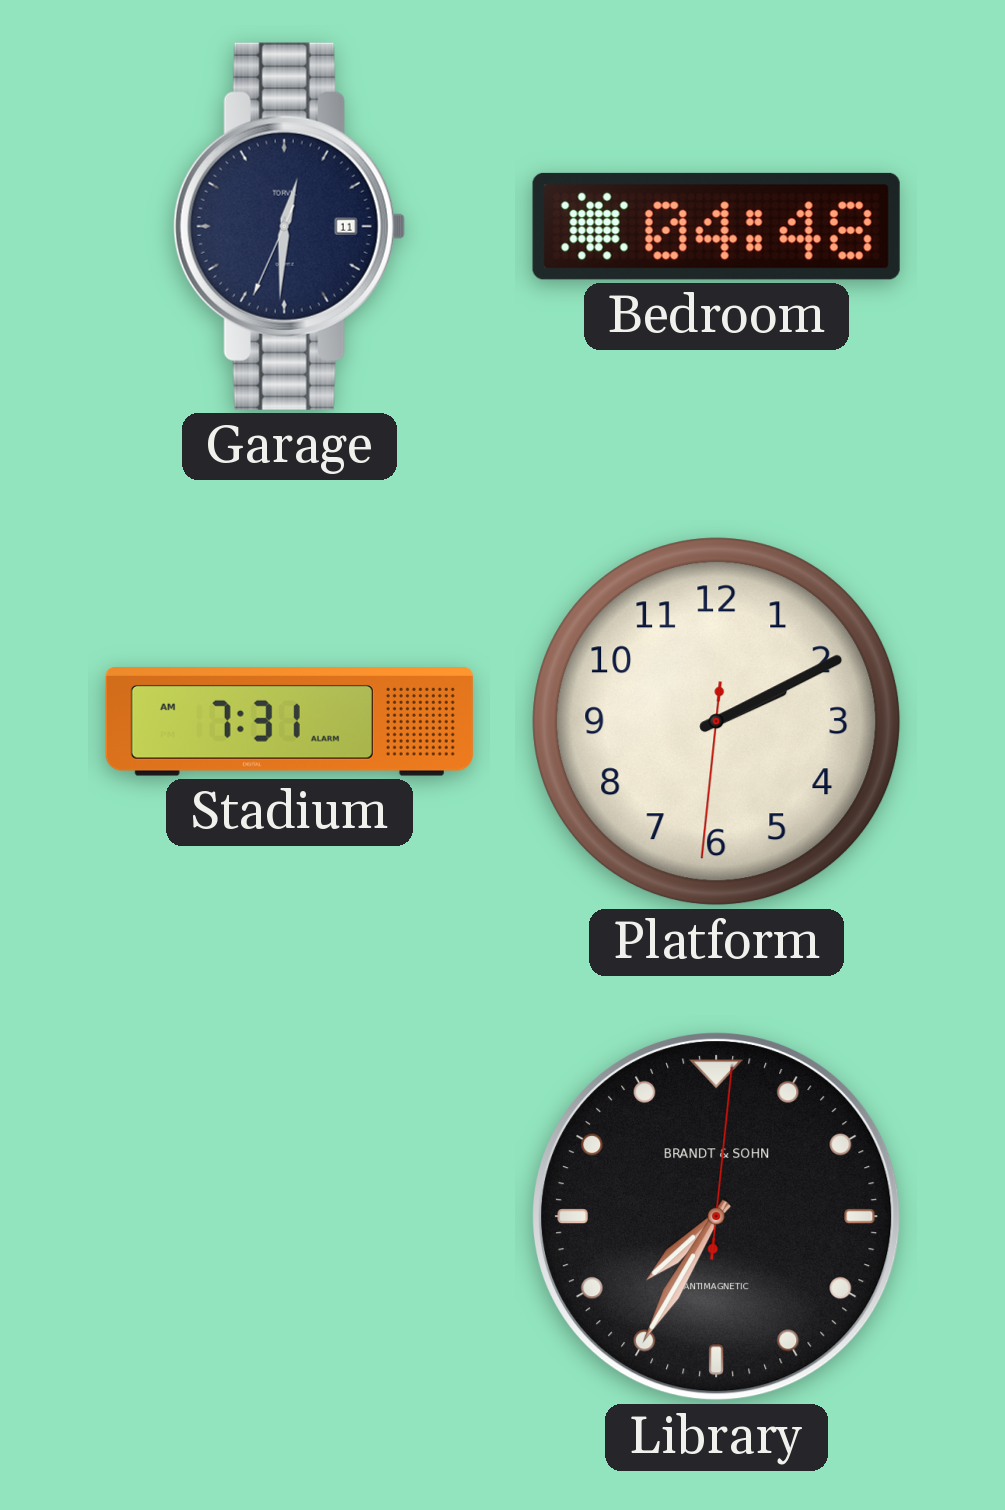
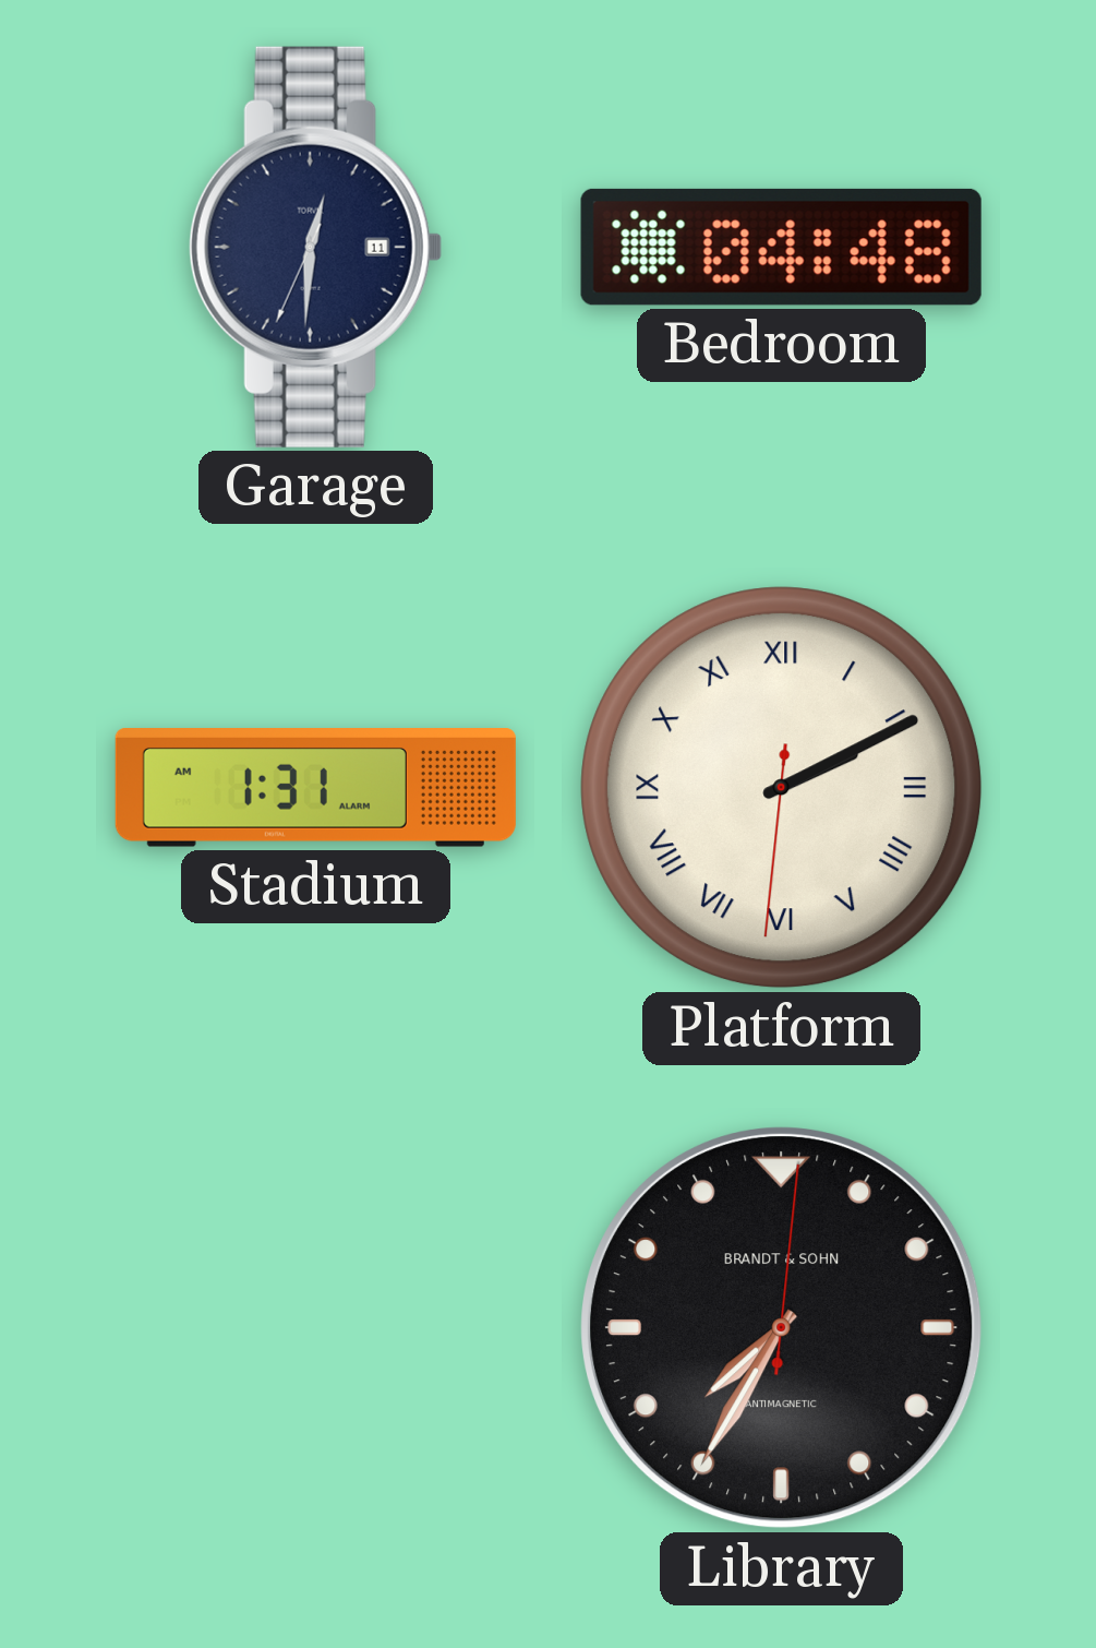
Stadium: 7:31 -> 1:31
Platform numerals: Arabic -> Roman
